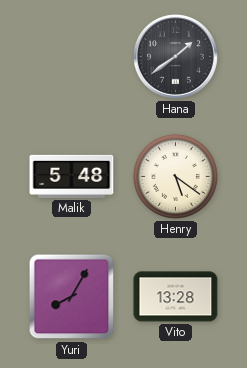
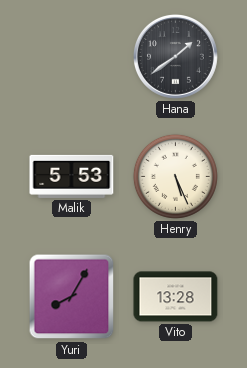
Malik: 5:48 -> 5:53
Henry: 5:21 -> 5:26
